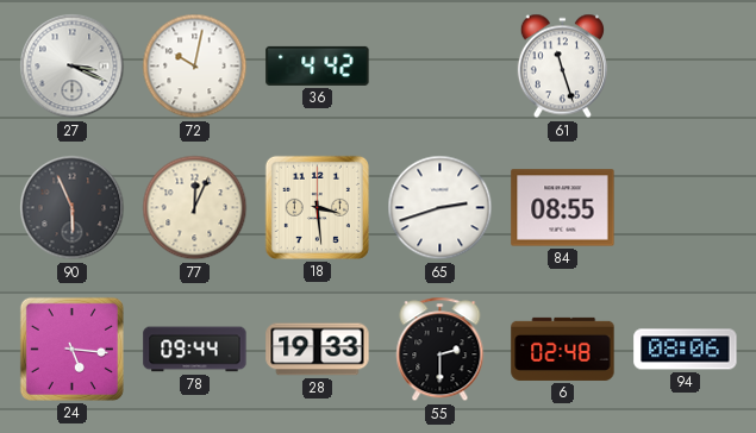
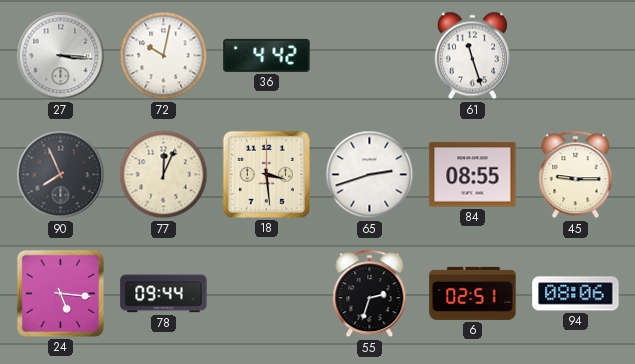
27: 3:19 -> 3:16
90: 5:56 -> 7:56
45: none -> 9:15
28: 19:33 -> none
55: 2:30 -> 2:33
6: 02:48 -> 02:51
